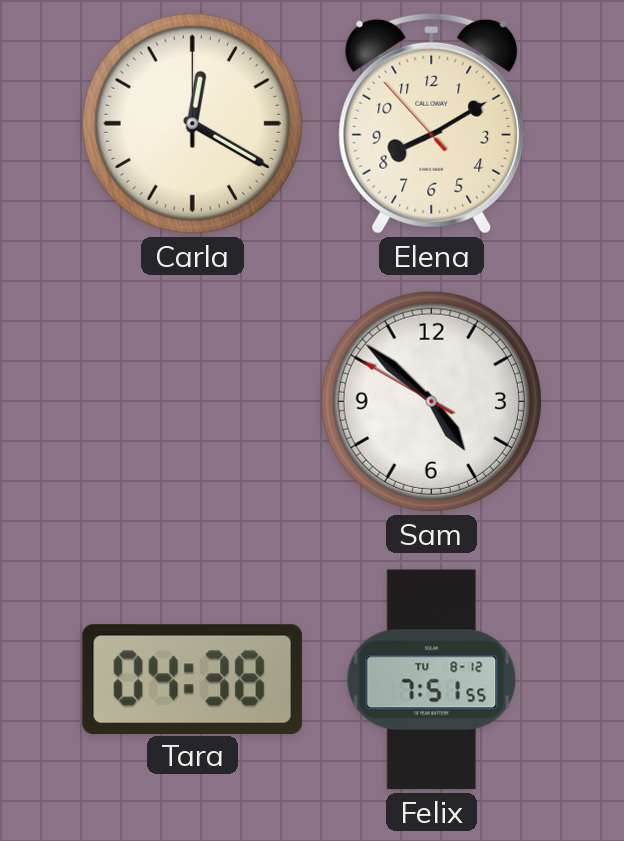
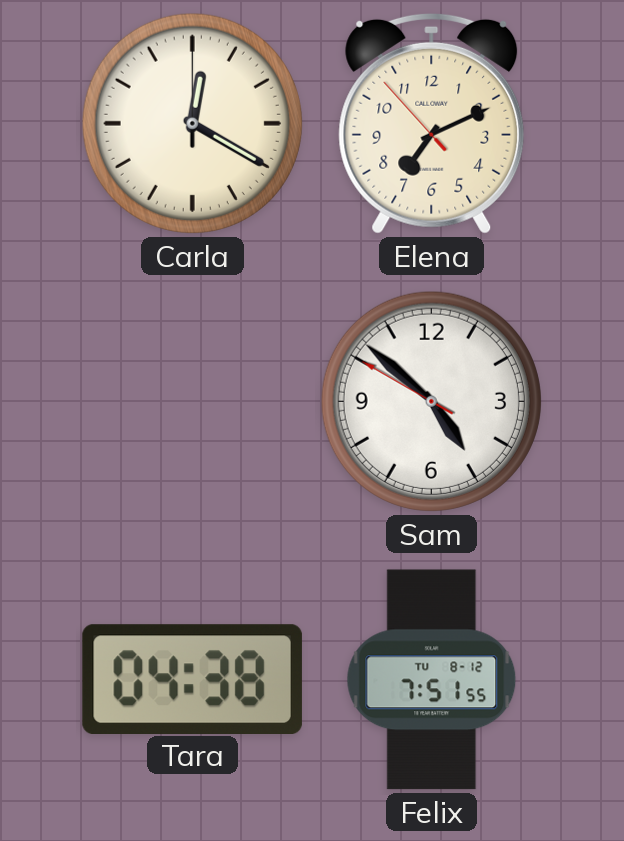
Elena: 8:09 -> 7:10
